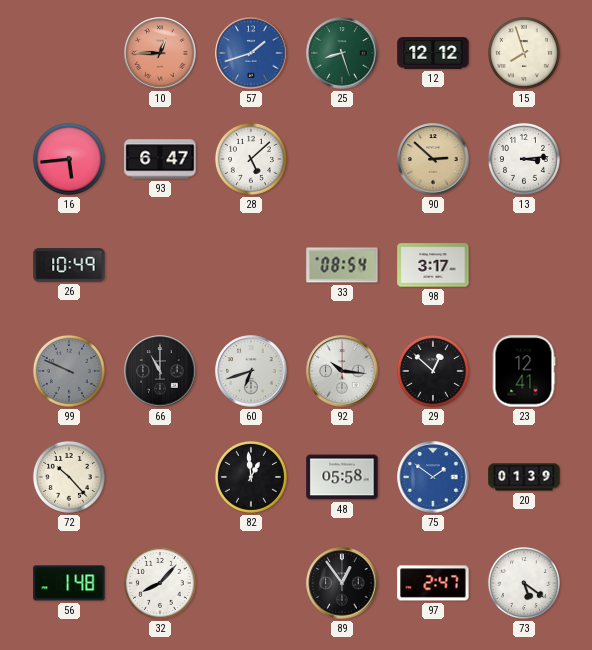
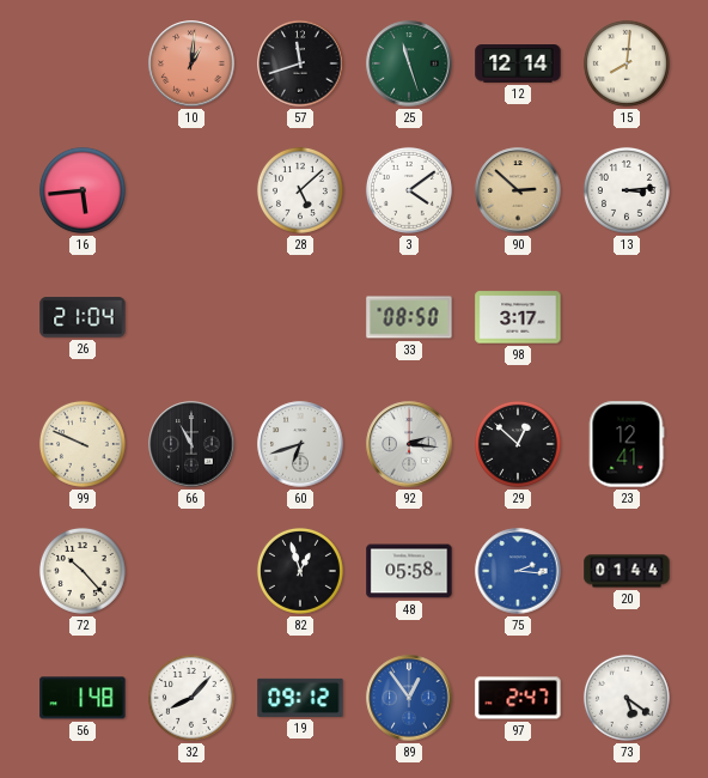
10: 12:45 -> 1:01
57: 1:42 -> 11:42
57 dial: blue -> black
25: 8:27 -> 11:27
12: 12:12 -> 12:14
15: 7:57 -> 8:01
93: 6:47 -> none
3: none -> 4:09
26: 10:49 -> 21:04
33: 08:54 -> 08:50
99 dial: grey -> cream
92: 10:16 -> 2:16
82: 12:59 -> 12:57
75: 1:51 -> 2:16
20: 01:39 -> 01:44
19: none -> 09:12
89 dial: black -> blue
